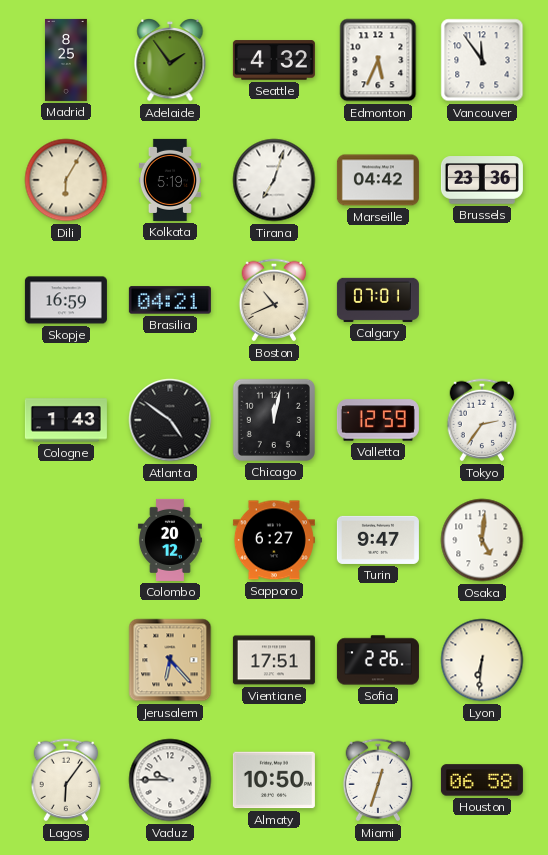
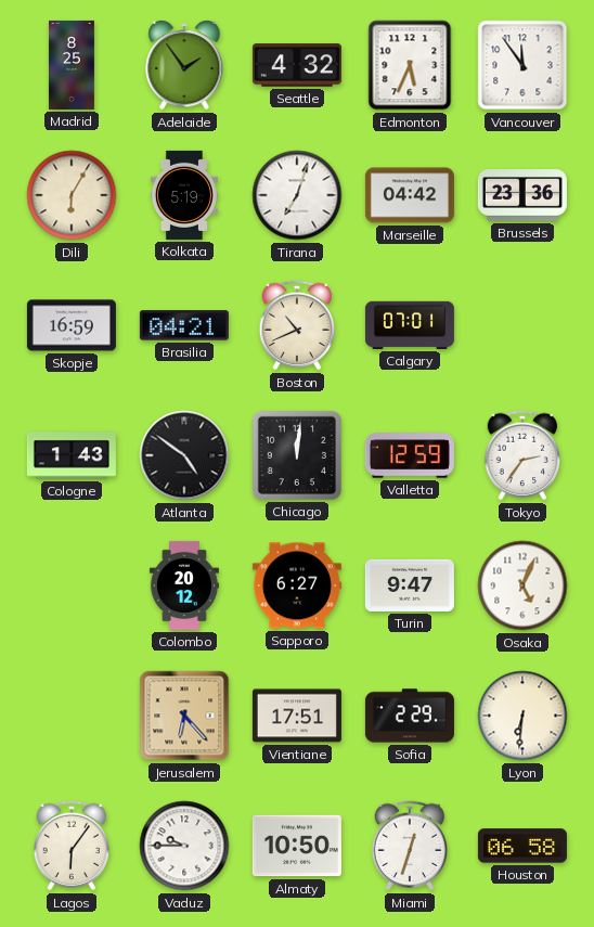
Chicago: 12:02 -> 12:01
Osaka: 5:01 -> 5:04
Sofia: 2:26 -> 2:29
